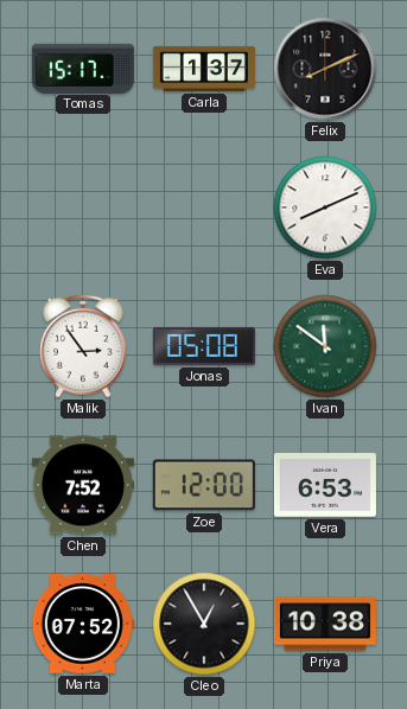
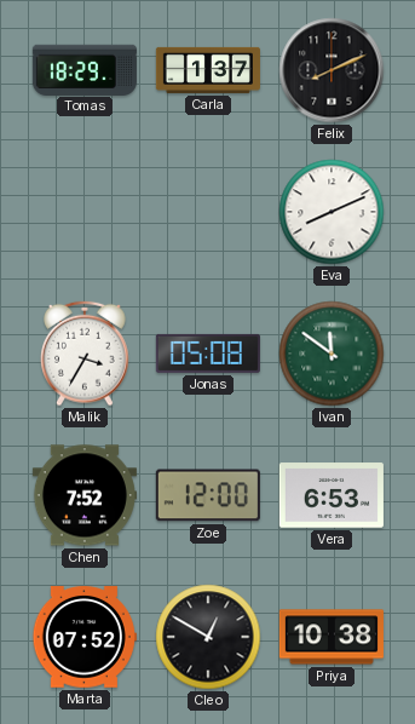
Tomas: 15:17 -> 18:29
Malik: 2:54 -> 3:35
Cleo: 12:55 -> 12:50
